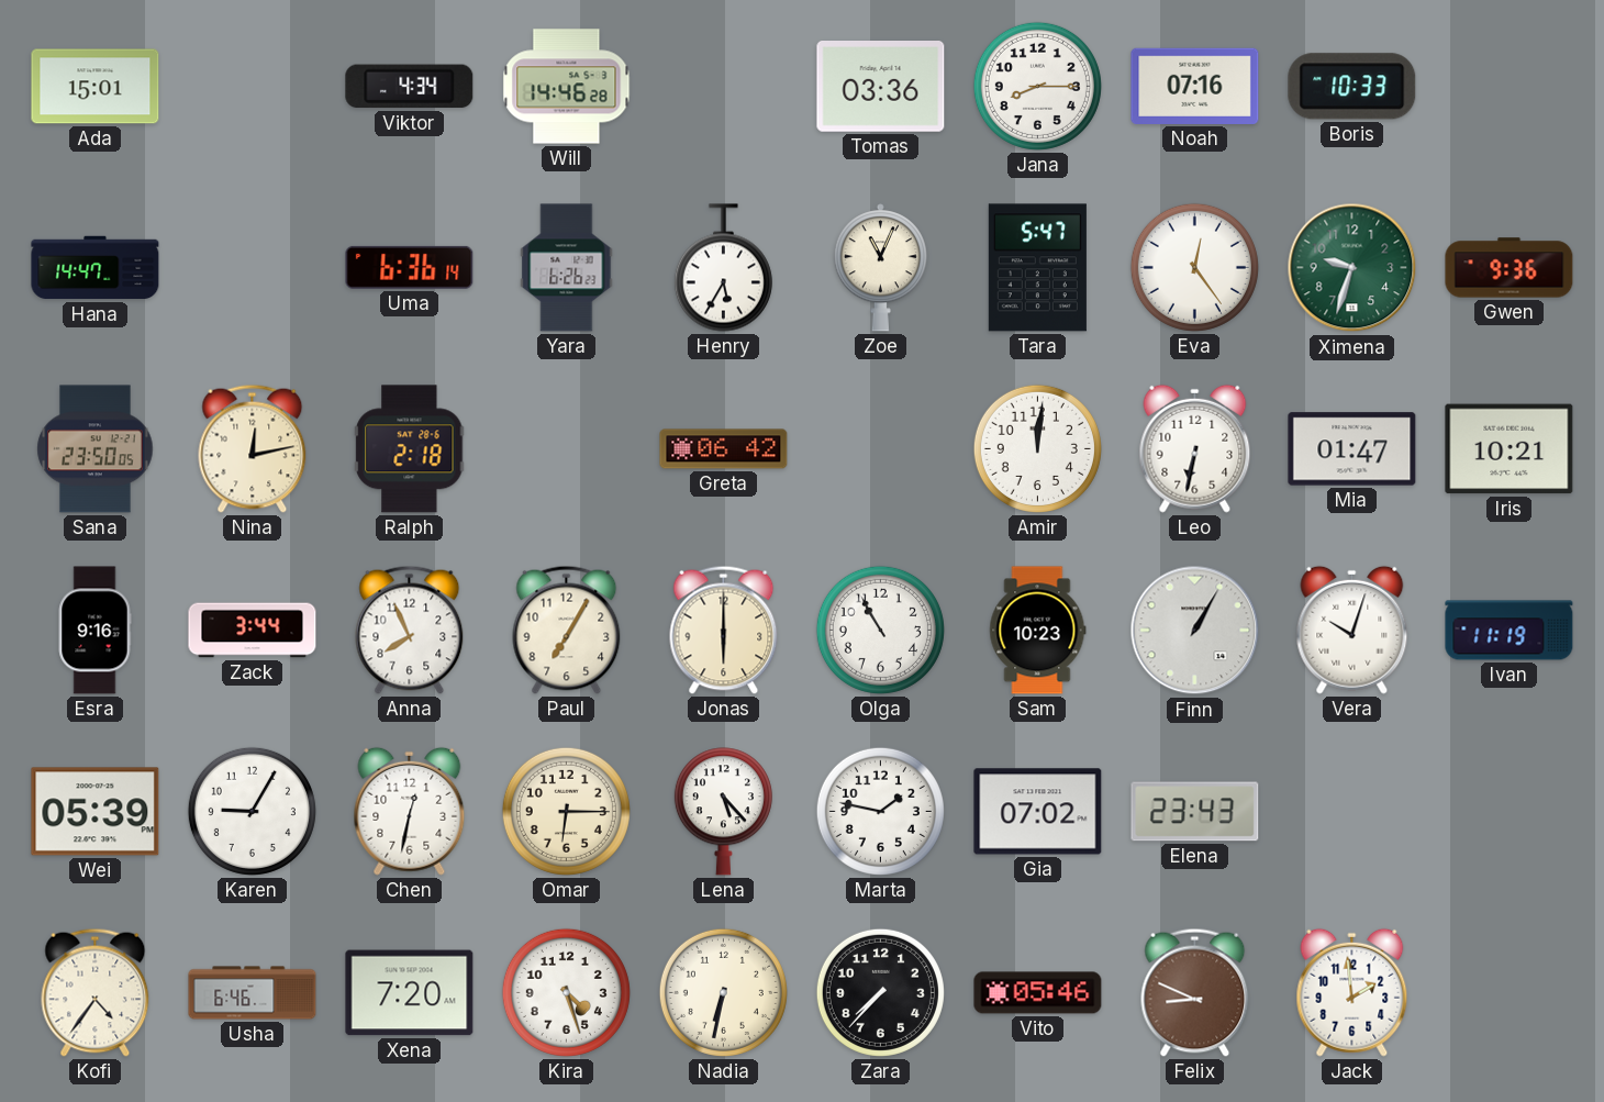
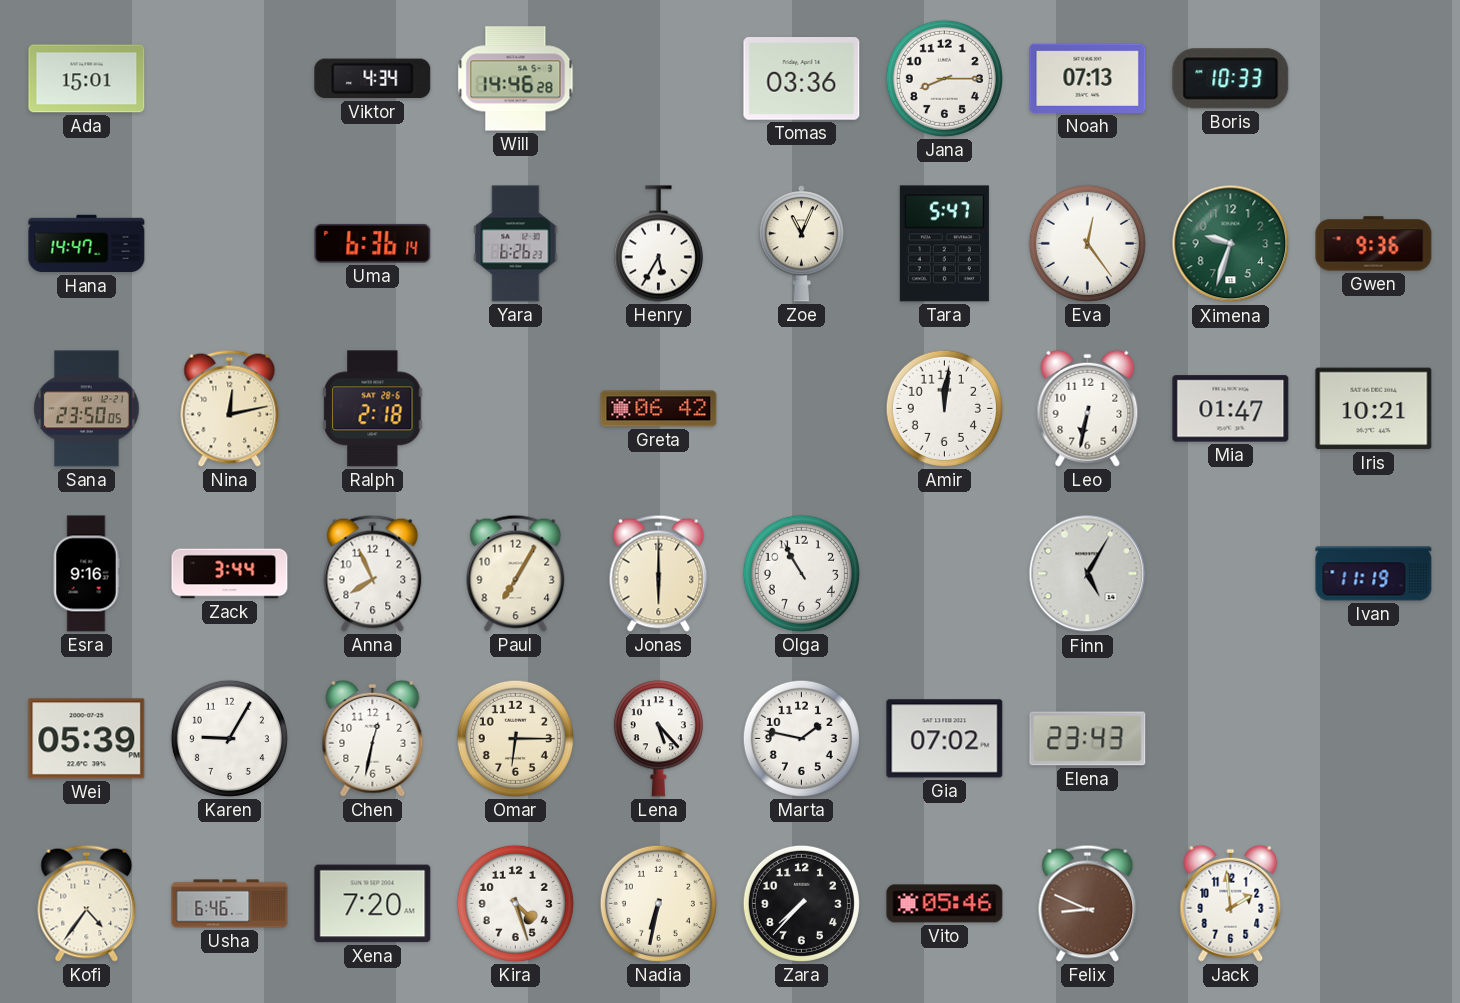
Noah: 07:16 -> 07:13
Sam: 10:23 -> none
Finn: 1:05 -> 5:05
Vera: 10:03 -> none
